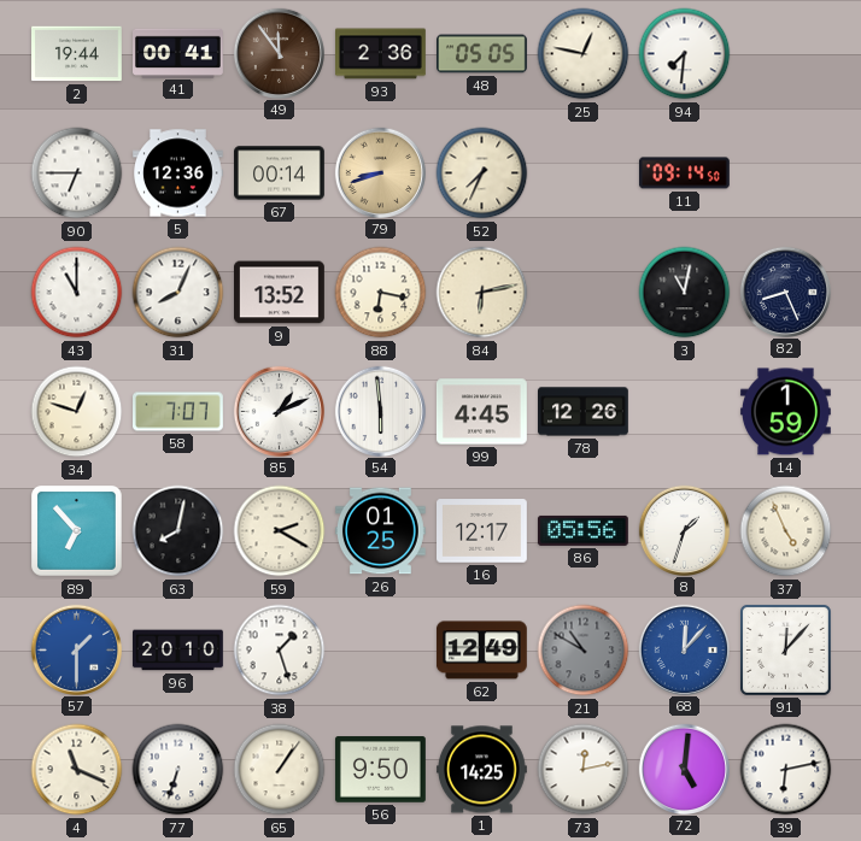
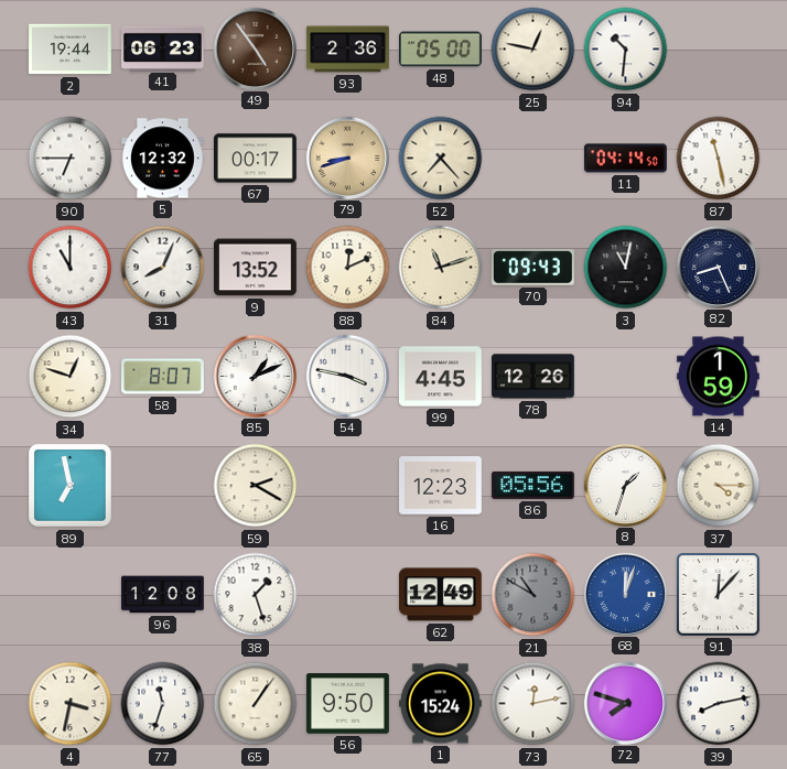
41: 00:41 -> 06:23
49: 11:54 -> 4:54
48: 05:05 -> 05:00
94: 7:31 -> 10:31
5: 12:36 -> 12:32
67: 00:14 -> 00:17
52: 7:34 -> 7:23
11: 09:14 -> 04:14
87: none -> 11:28
88: 6:17 -> 12:11
84: 6:13 -> 11:12
70: none -> 09:43
58: 7:07 -> 8:07
54: 5:59 -> 3:47
89: 6:53 -> 6:58
63: 8:02 -> none
26: 01:25 -> none
16: 12:17 -> 12:23
37: 4:56 -> 4:15
57: 1:30 -> none
96: 20:10 -> 12:08
68: 12:07 -> 12:03
4: 11:19 -> 3:32
77: 6:33 -> 11:33
1: 14:25 -> 15:24
72: 5:01 -> 7:48
39: 6:13 -> 8:13
